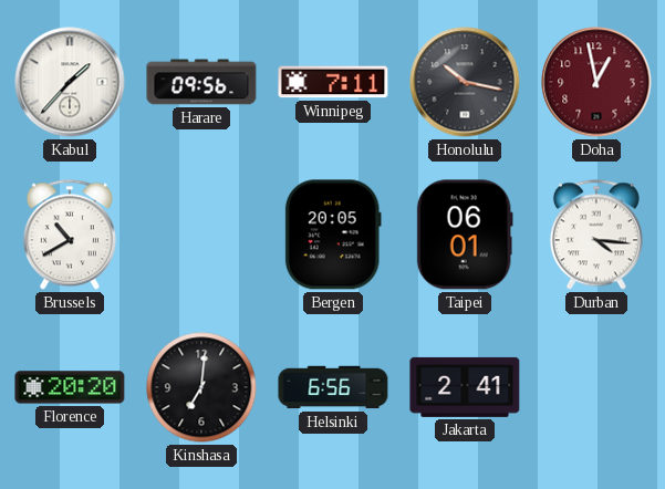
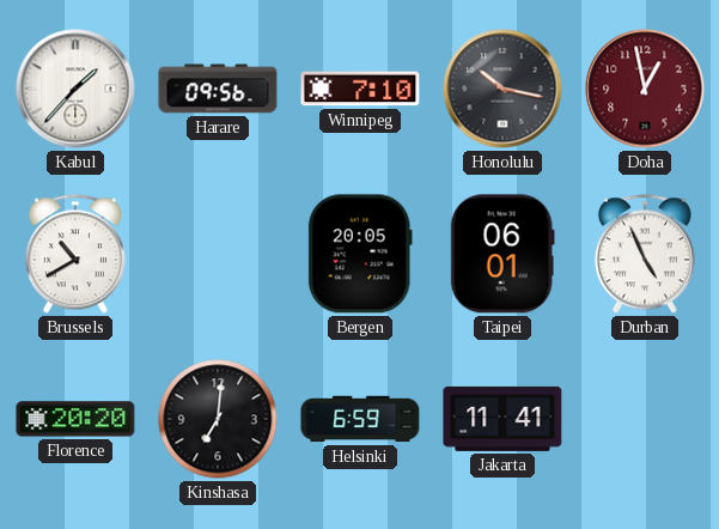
Winnipeg: 7:11 -> 7:10
Durban: 4:16 -> 4:56
Helsinki: 6:56 -> 6:59
Jakarta: 2:41 -> 11:41
